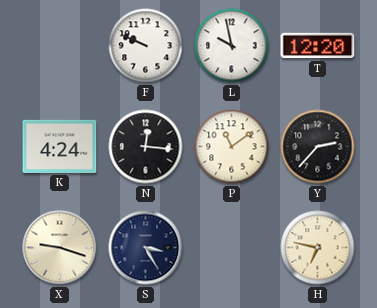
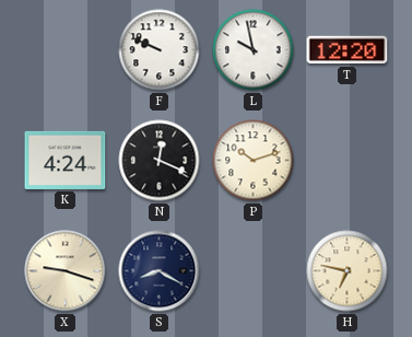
N: 12:16 -> 12:19
P: 11:09 -> 10:12
Y: 2:37 -> none
S: 3:25 -> 8:20
